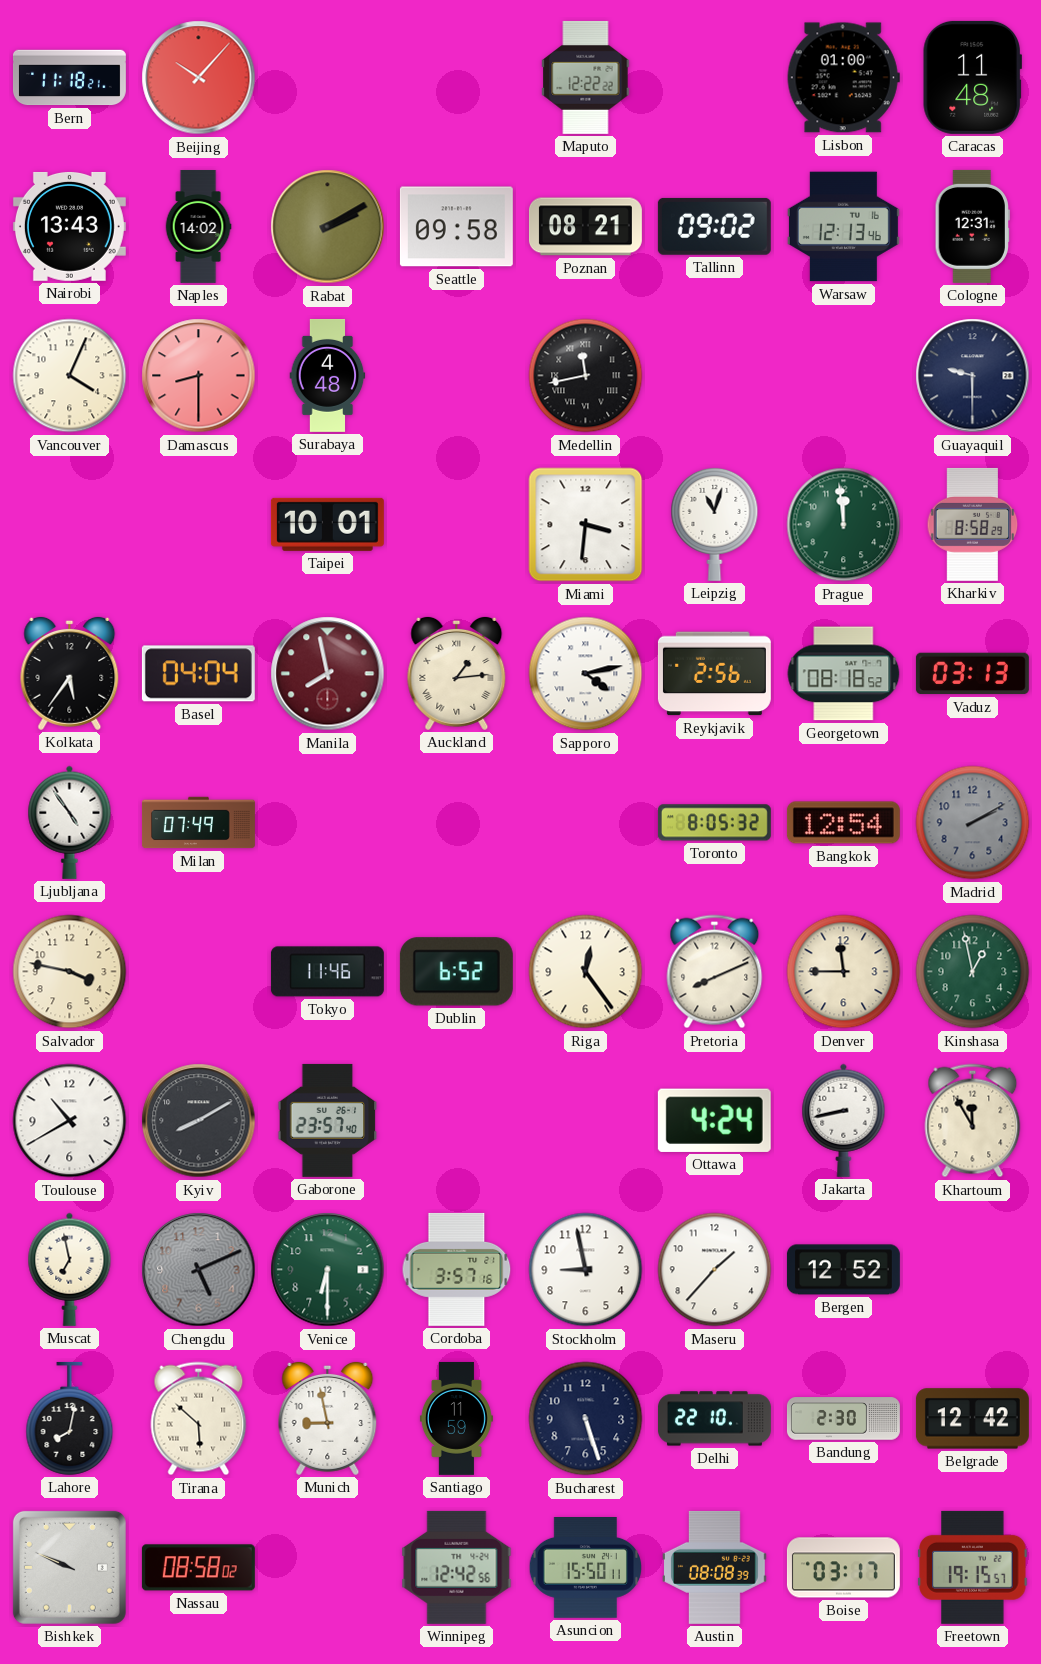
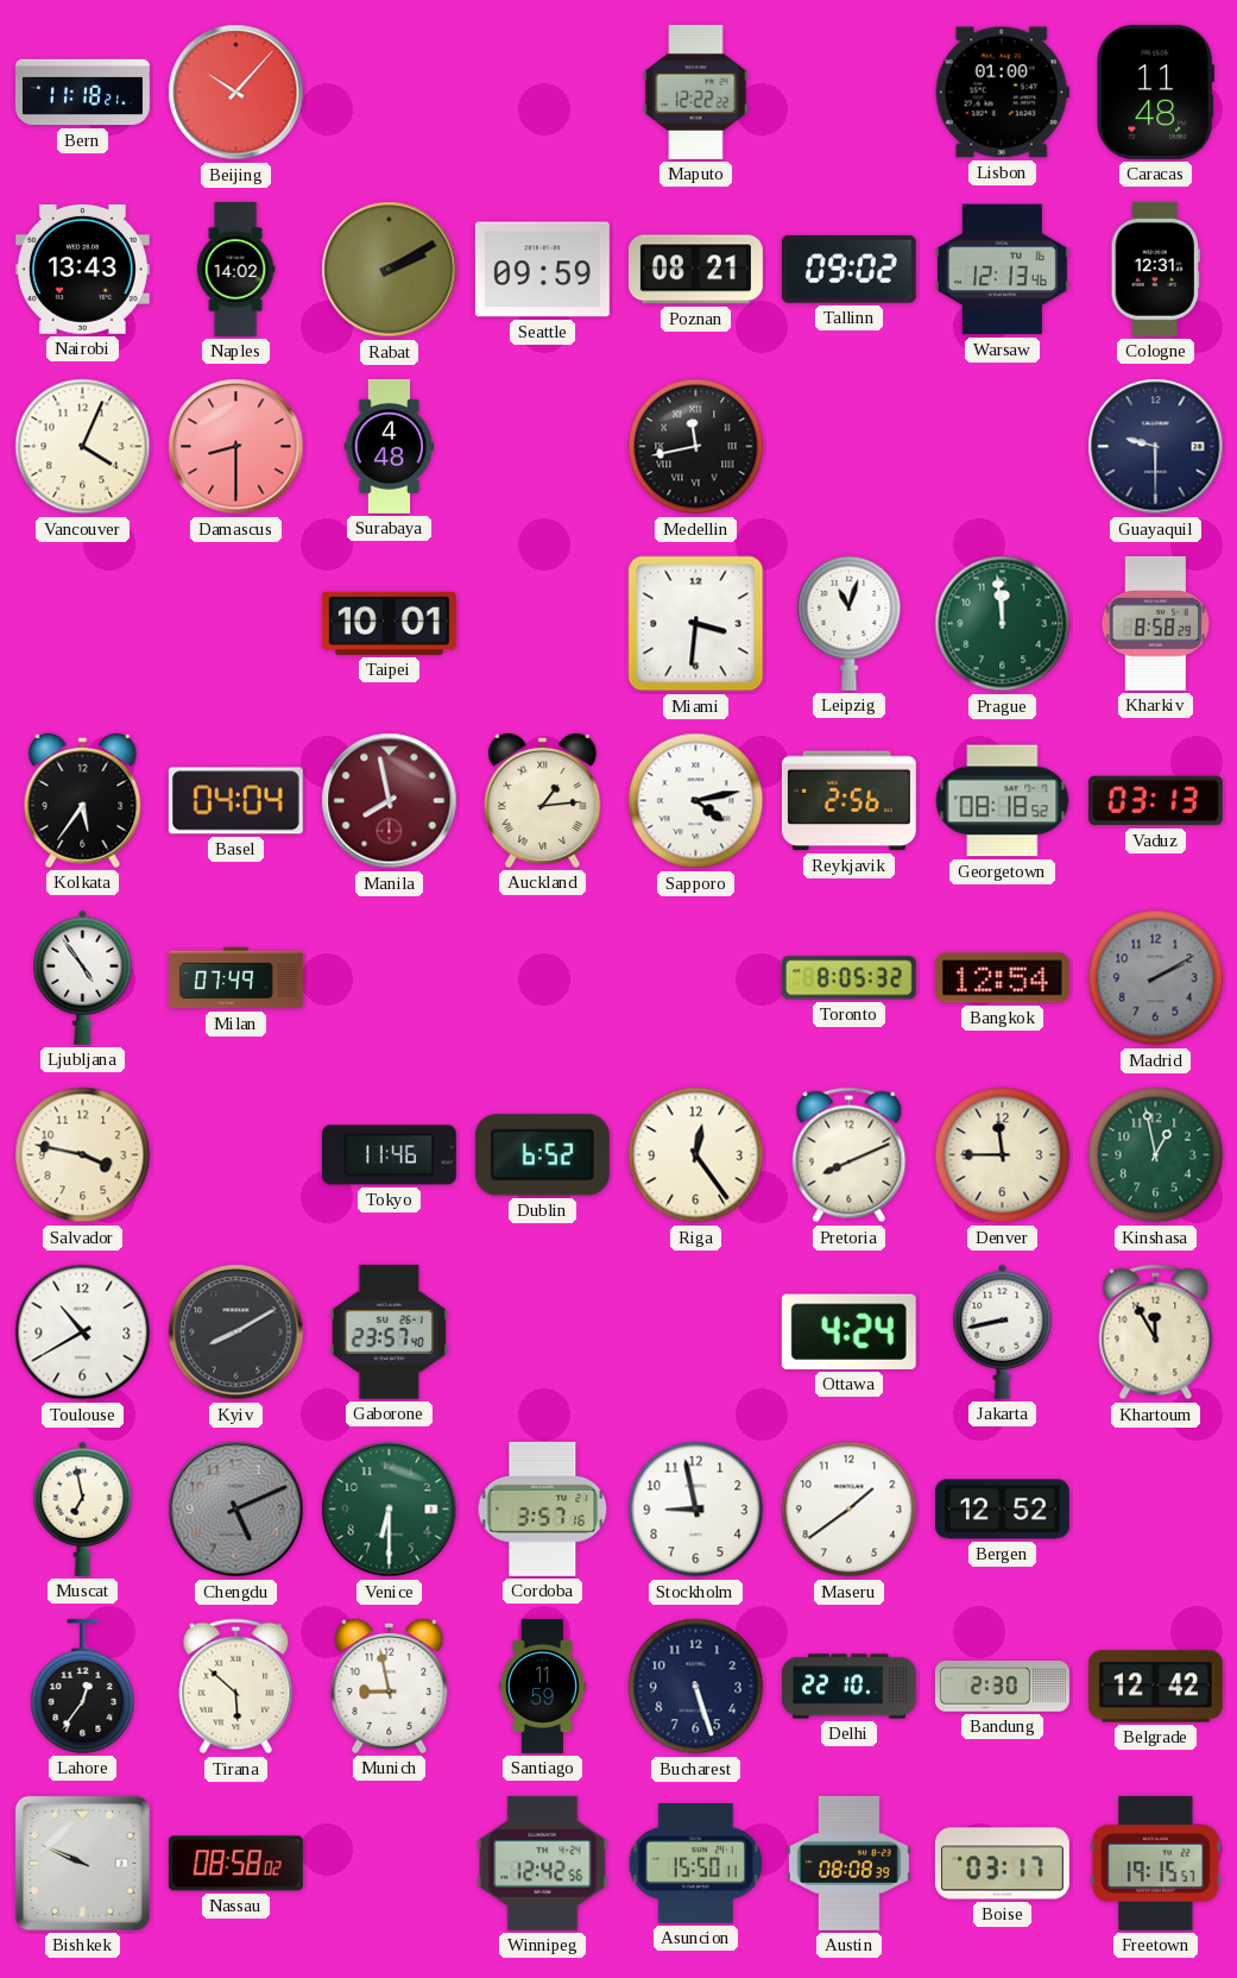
Seattle: 09:58 -> 09:59
Maseru: 1:37 -> 1:39
Lahore: 8:02 -> 12:36
